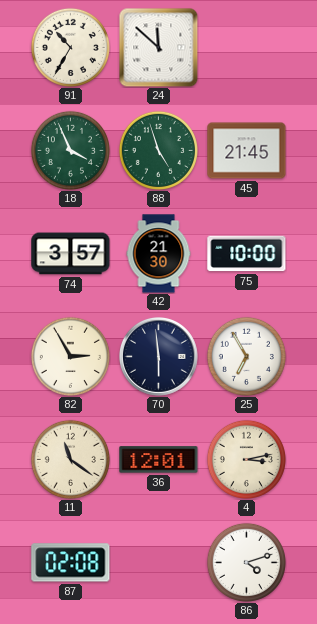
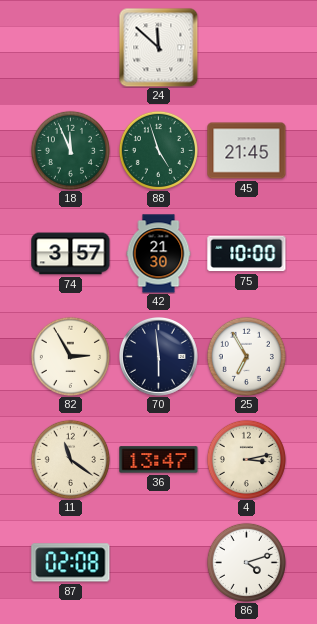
91: 10:35 -> none
18: 3:56 -> 11:56
36: 12:01 -> 13:47
